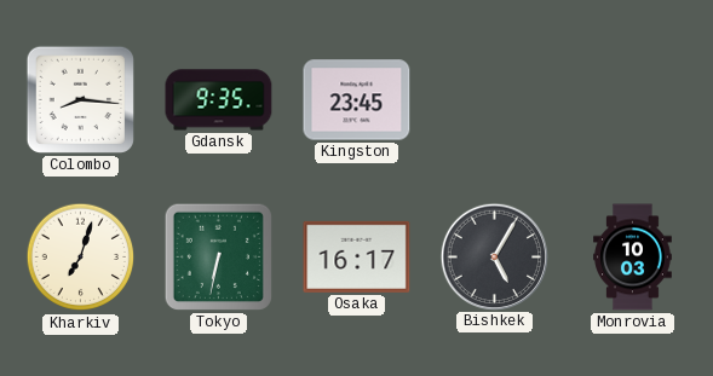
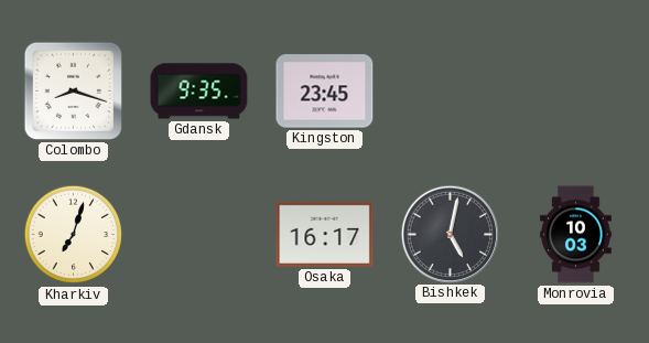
Colombo: 8:16 -> 8:18
Tokyo: 6:32 -> none
Bishkek: 5:05 -> 5:02
